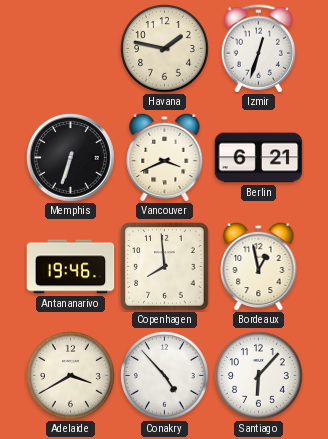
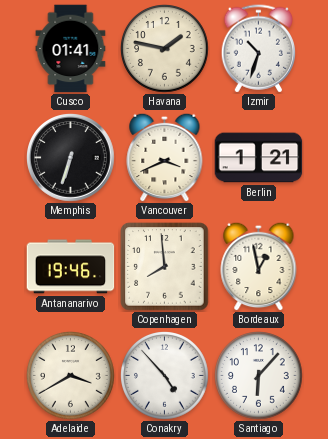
Cusco: none -> 01:41
Izmir: 12:33 -> 10:33
Berlin: 6:21 -> 1:21
